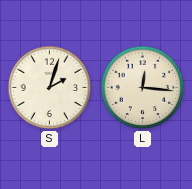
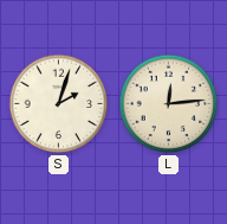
L: 12:16 -> 12:14
